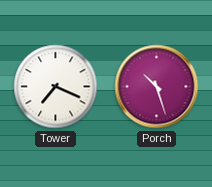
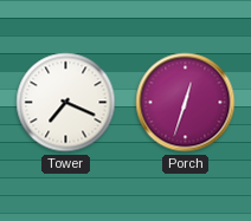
Porch: 10:27 -> 12:33
